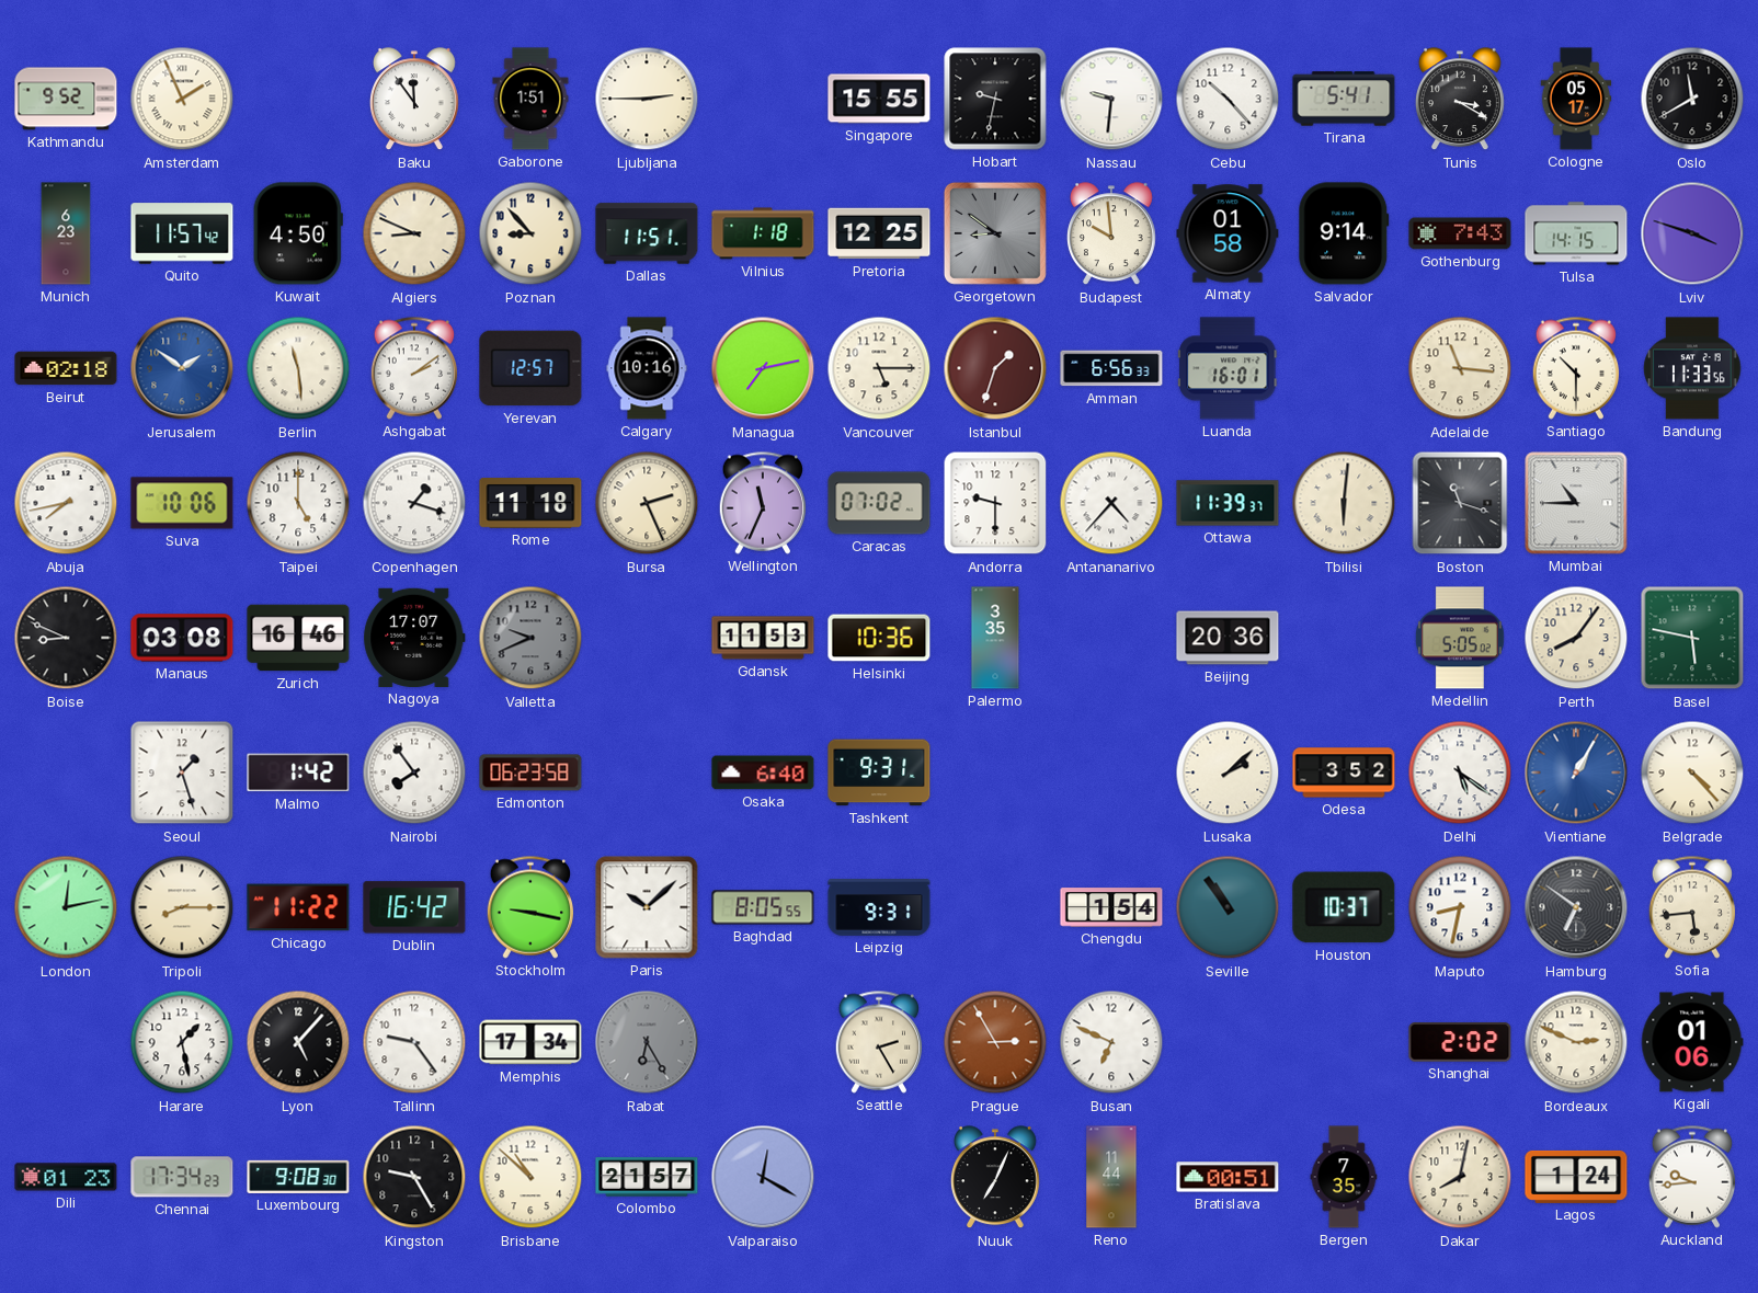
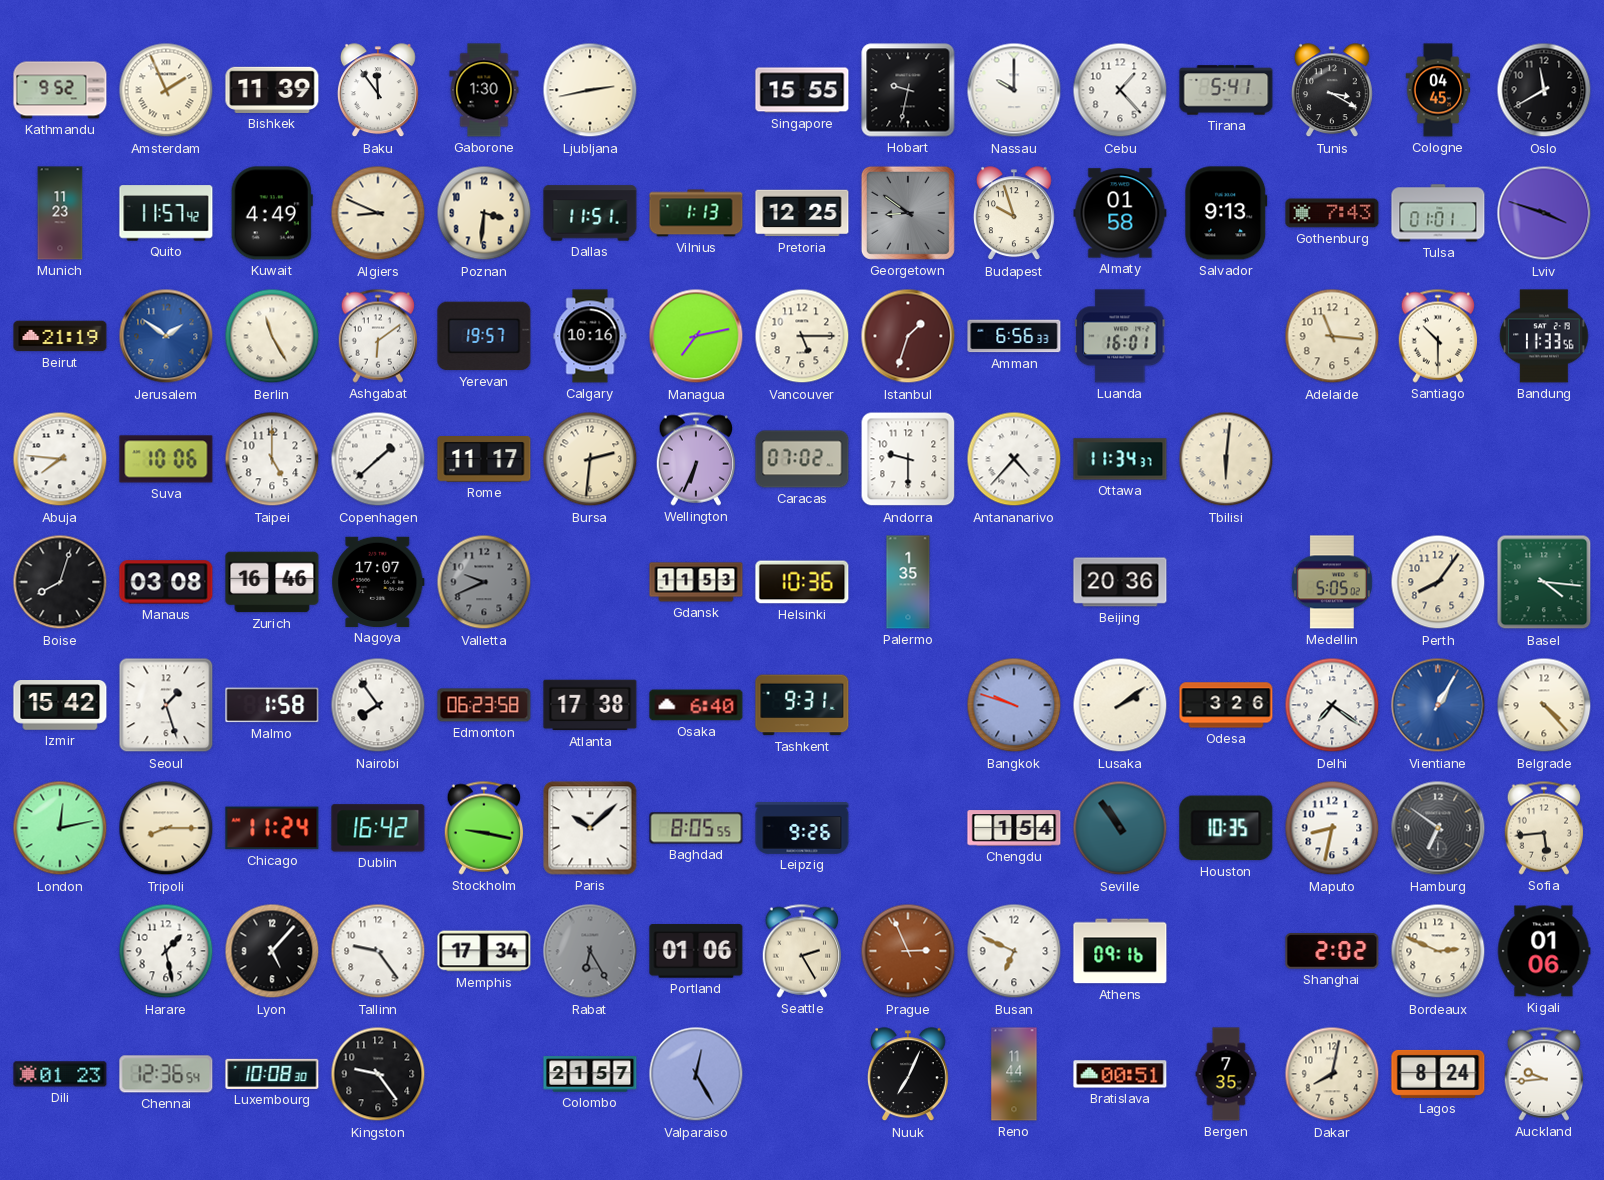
Bishkek: none -> 11:39
Gaborone: 1:51 -> 1:30
Ljubljana: 2:45 -> 2:43
Nassau: 9:31 -> 10:00
Cebu: 10:23 -> 1:23
Cologne: 05:17 -> 04:45
Munich: 6:23 -> 11:23
Kuwait: 4:50 -> 4:49
Poznan: 8:53 -> 3:31
Vilnius: 1:18 -> 1:13
Budapest: 9:59 -> 9:57
Salvador: 9:14 -> 9:13
Tulsa: 14:15 -> 01:01
Beirut: 02:18 -> 21:19
Berlin: 11:29 -> 11:25
Ashgabat: 2:09 -> 6:09
Yerevan: 12:57 -> 19:57
Abuja: 7:43 -> 7:46
Copenhagen: 1:18 -> 1:38
Rome: 11:18 -> 11:17
Bursa: 2:26 -> 2:31
Wellington: 11:34 -> 6:34
Ottawa: 11:39 -> 11:34
Boston: 11:18 -> none
Mumbai: 10:45 -> none
Boise: 8:49 -> 8:03
Palermo: 3:35 -> 1:35
Basel: 5:47 -> 4:16
Izmir: none -> 15:42
Malmo: 1:42 -> 1:58
Atlanta: none -> 17:38
Bangkok: none -> 9:48
Lusaka: 2:08 -> 2:09
Odesa: 3:52 -> 3:26
Delhi: 5:21 -> 7:21
Chicago: 11:22 -> 11:24
Leipzig: 9:31 -> 9:26
Houston: 10:37 -> 10:35
Portland: none -> 01:06
Prague: 2:55 -> 2:56
Athens: none -> 09:16
Chennai: 17:34 -> 12:36
Luxembourg: 9:08 -> 10:08
Kingston: 9:25 -> 9:24
Brisbane: 10:52 -> none
Valparaiso: 12:20 -> 12:25
Lagos: 1:24 -> 8:24
